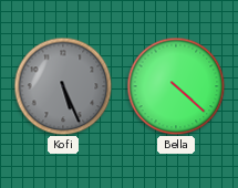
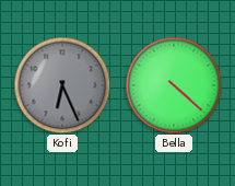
Kofi: 5:26 -> 6:26
